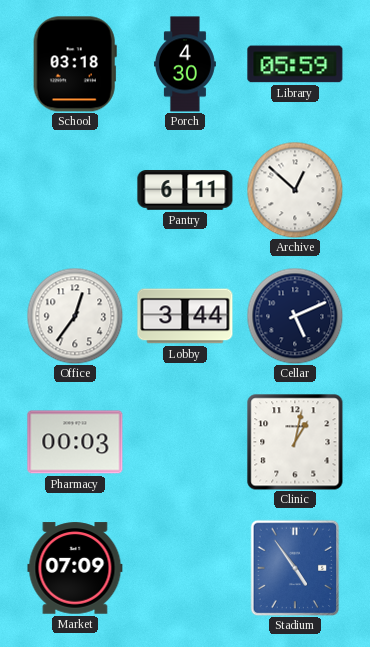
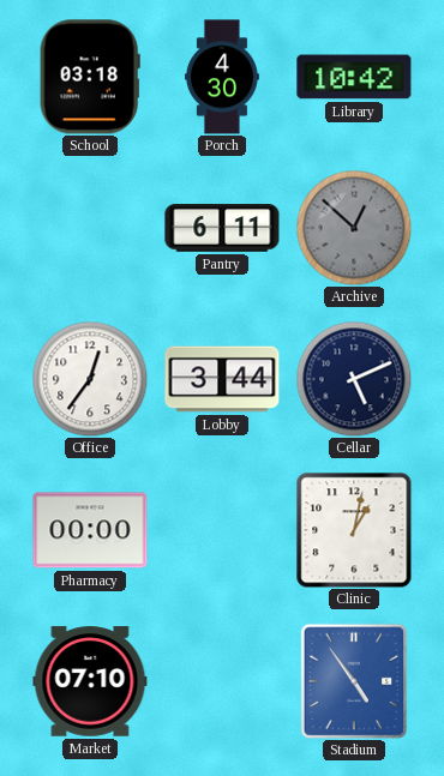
Library: 05:59 -> 10:42
Archive dial: white -> grey
Pharmacy: 00:03 -> 00:00
Market: 07:09 -> 07:10
